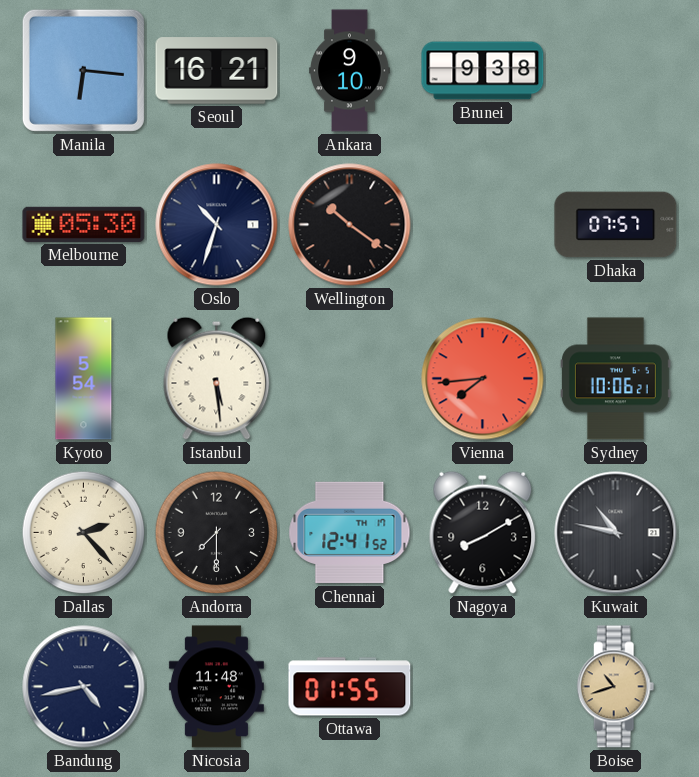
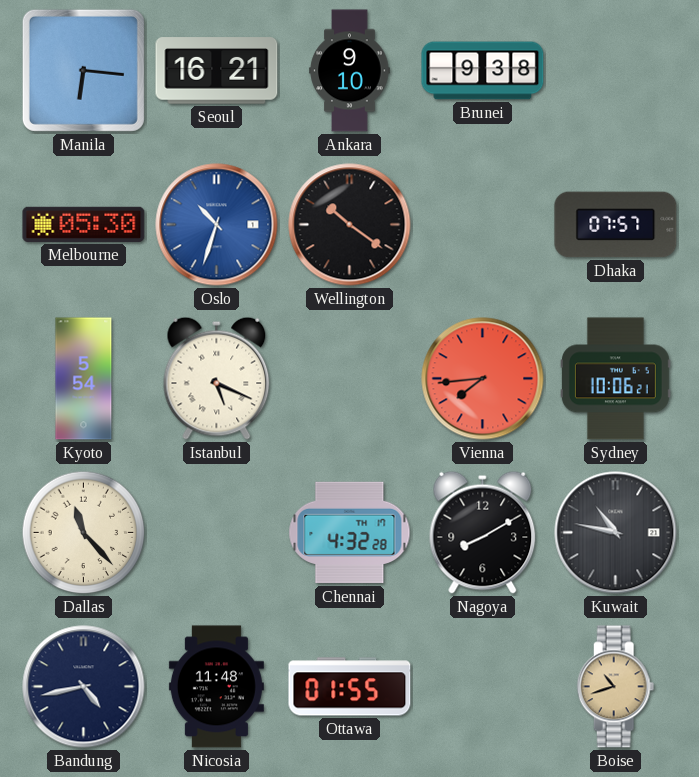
Oslo dial: navy -> blue
Istanbul: 5:29 -> 5:19
Dallas: 2:23 -> 11:23
Andorra: 7:30 -> none
Chennai: 12:41 -> 4:32
